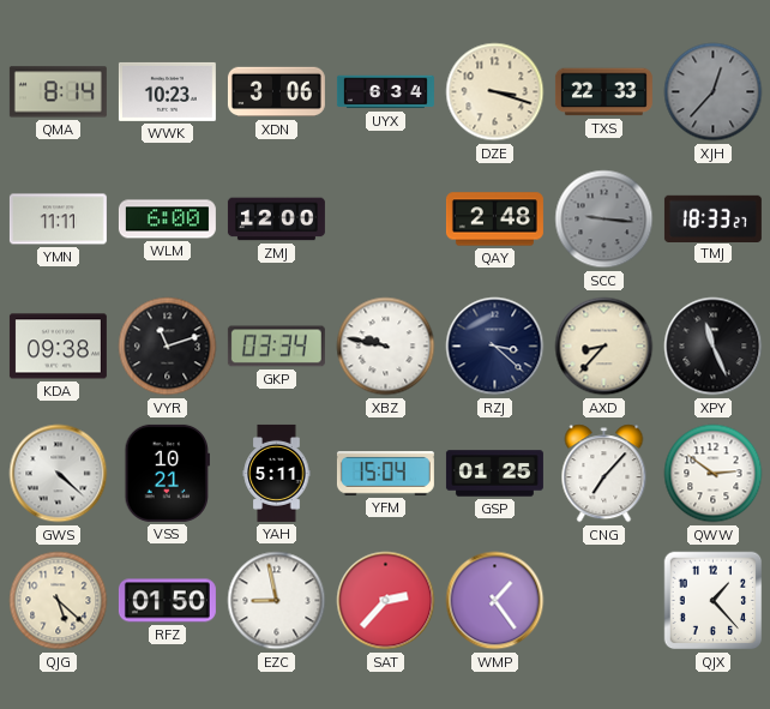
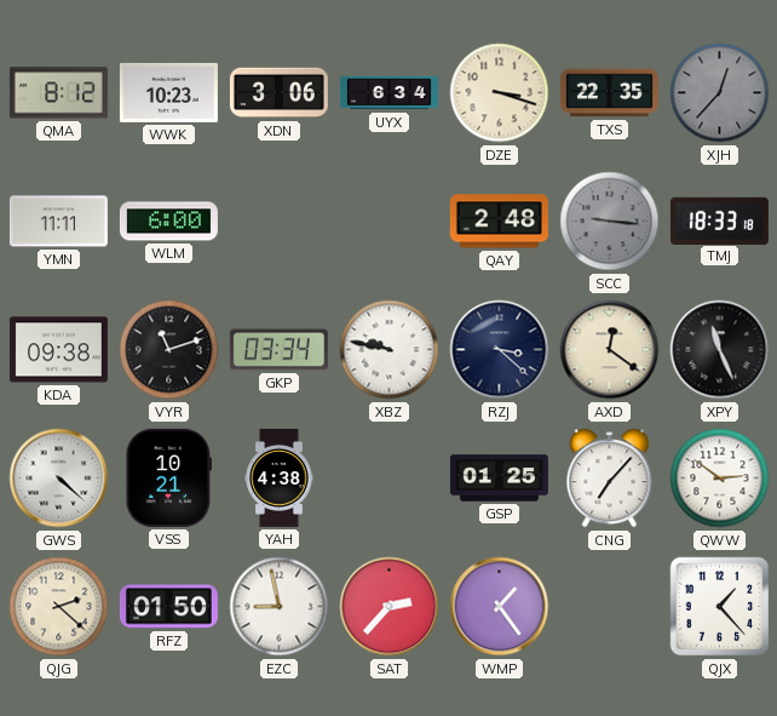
QMA: 8:14 -> 8:12
TXS: 22:33 -> 22:35
ZMJ: 12:00 -> none
TMJ: 18:33:27 -> 18:33:18
AXD: 8:37 -> 12:21
YAH: 5:11 -> 4:38
YFM: 15:04 -> none
QJG: 5:22 -> 2:22
